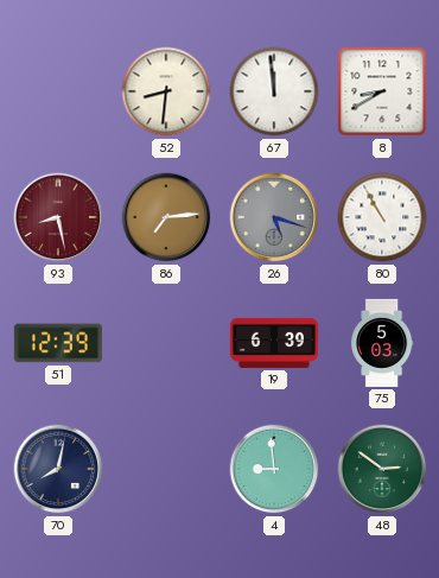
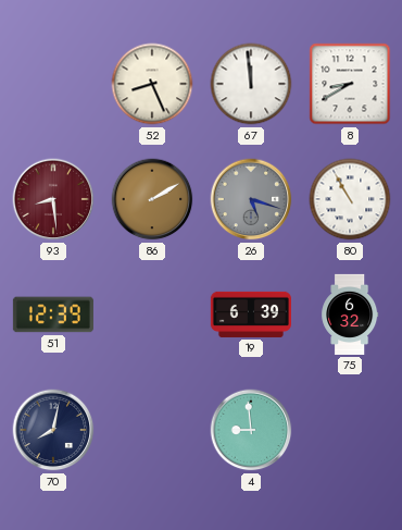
52: 8:31 -> 8:26
93: 8:28 -> 8:29
86: 7:14 -> 2:10
75: 5:03 -> 6:32
48: 2:51 -> none
